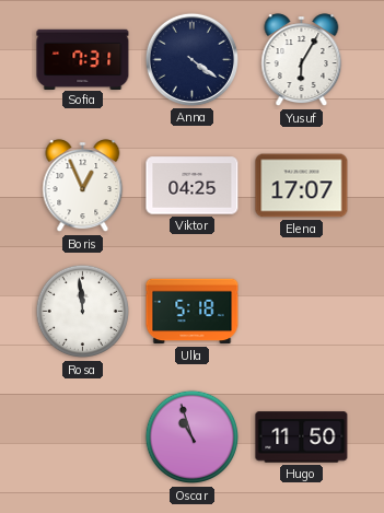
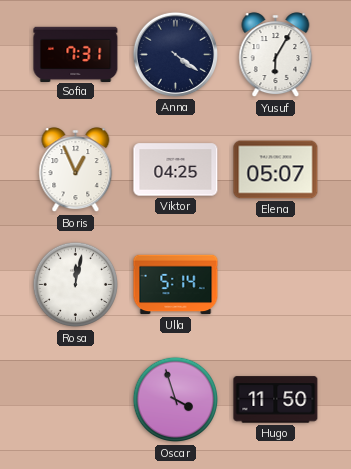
Elena: 17:07 -> 05:07
Rosa: 11:59 -> 12:02
Ulla: 5:18 -> 5:14
Oscar: 10:57 -> 3:57
